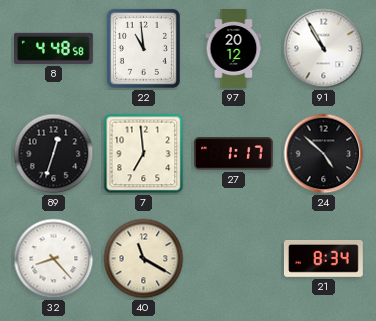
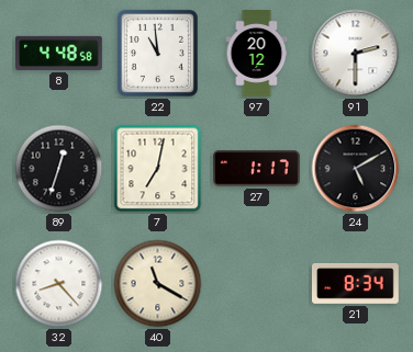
91: 10:55 -> 2:30
7: 6:59 -> 7:02
24: 4:52 -> 5:10
